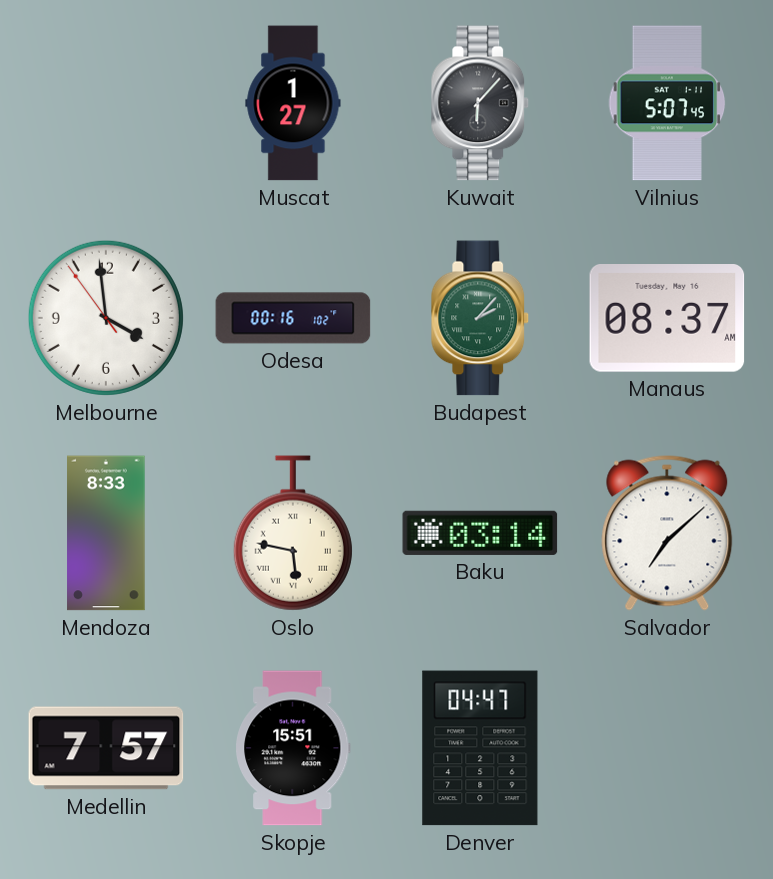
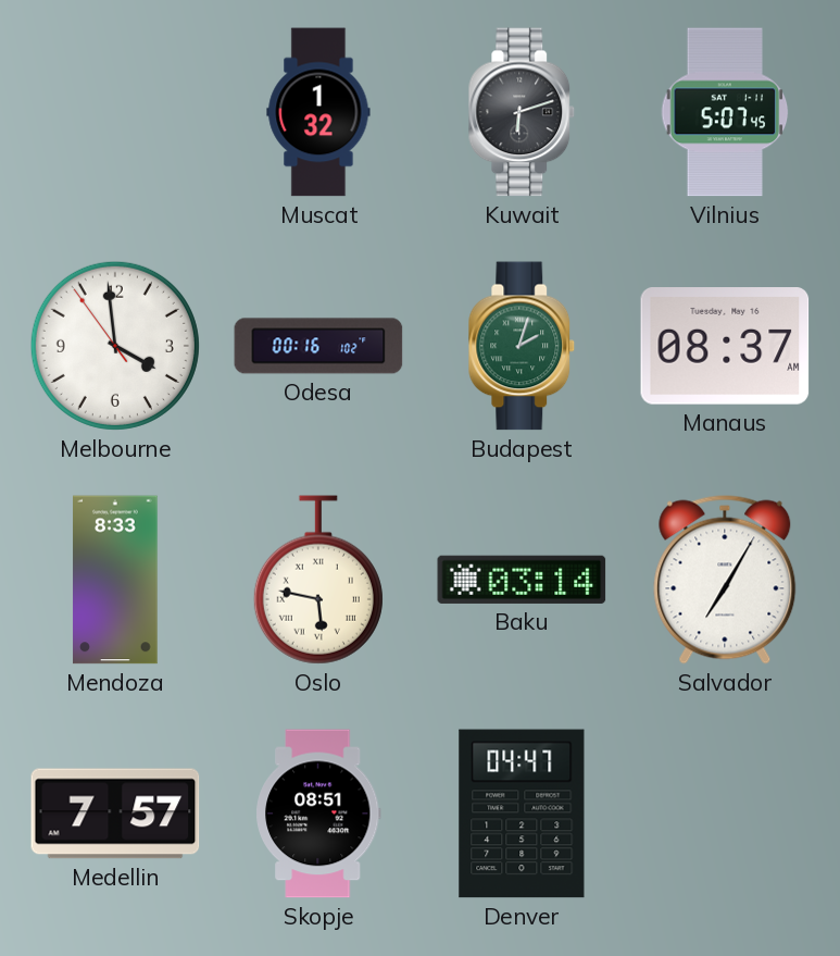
Muscat: 1:27 -> 1:32
Kuwait: 6:07 -> 6:12
Budapest: 2:07 -> 2:03
Salvador: 7:08 -> 7:05
Skopje: 15:51 -> 08:51
